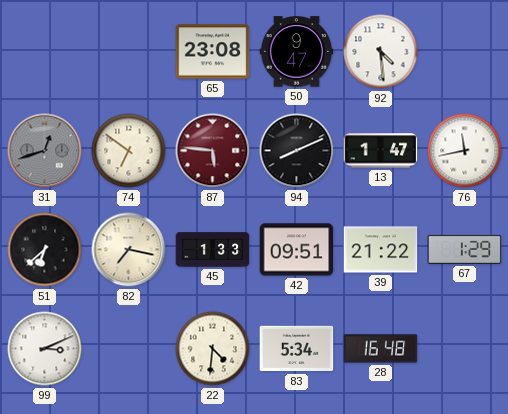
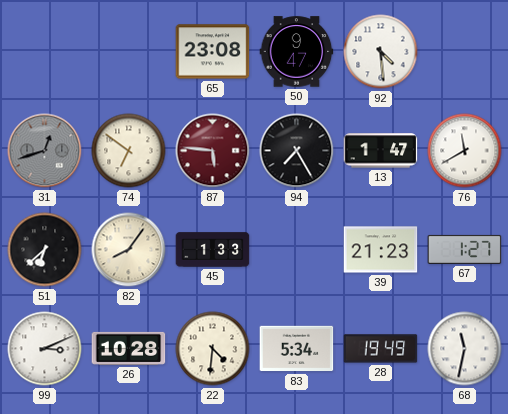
94: 8:11 -> 7:25
76: 11:43 -> 11:40
82: 7:17 -> 8:06
42: 09:51 -> none
39: 21:22 -> 21:23
67: 1:29 -> 1:27
26: none -> 10:28
28: 16:48 -> 19:49
68: none -> 11:32
